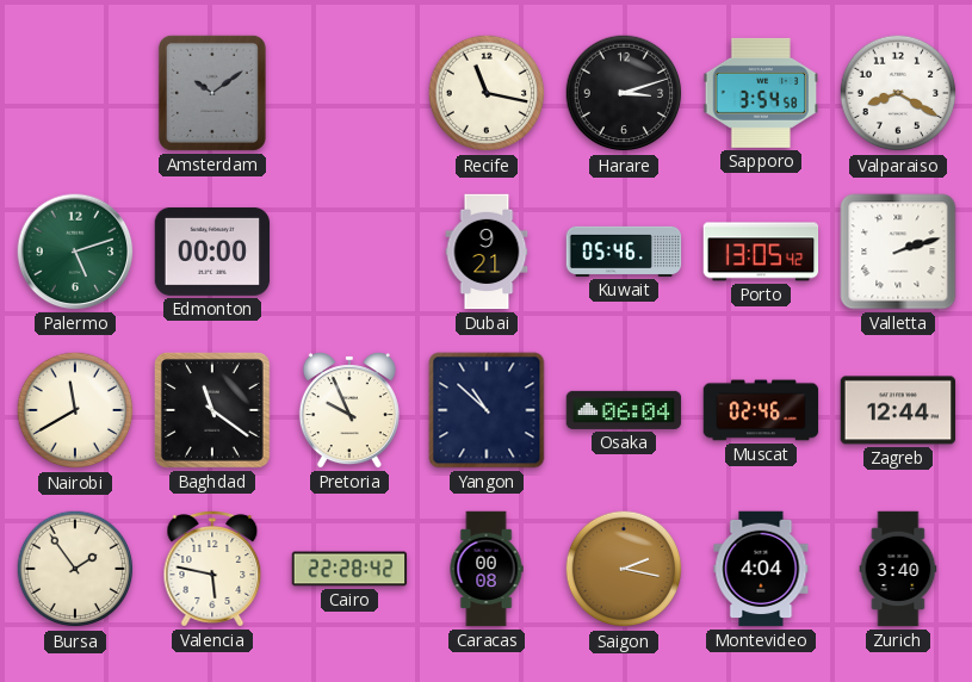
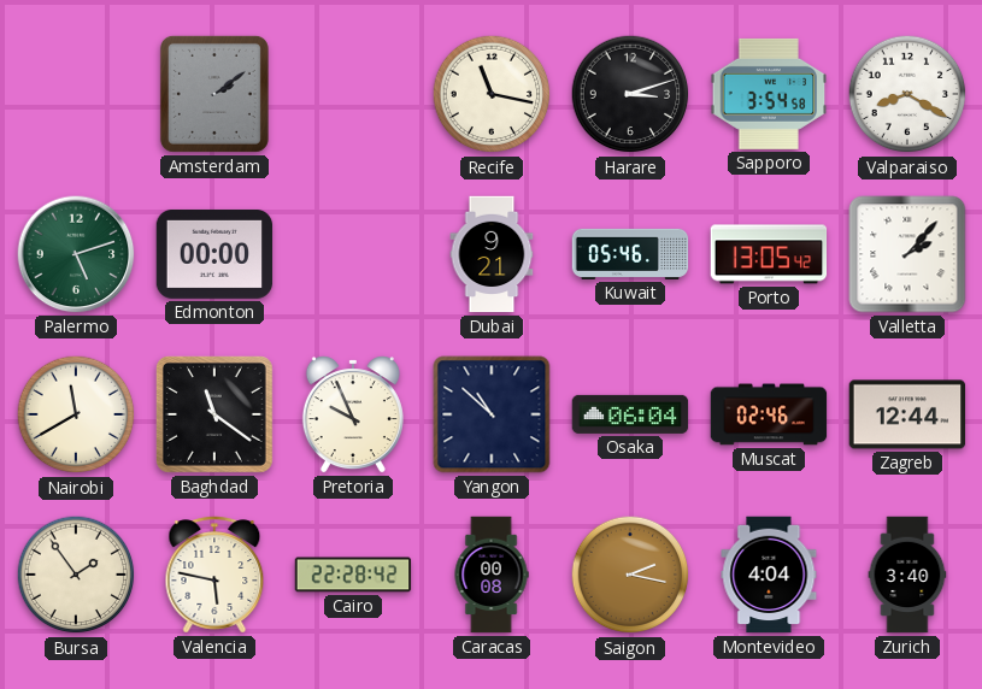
Amsterdam: 10:09 -> 2:09
Valletta: 2:12 -> 2:07
